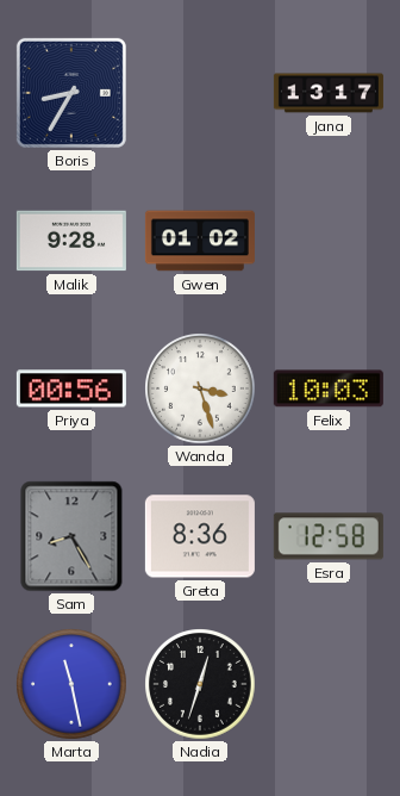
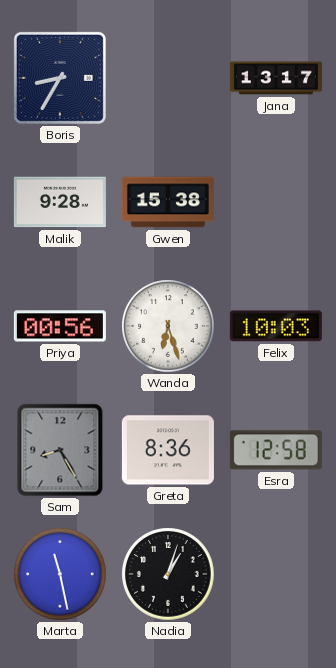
Gwen: 01:02 -> 15:38
Wanda: 3:27 -> 6:27
Nadia: 12:33 -> 1:03
